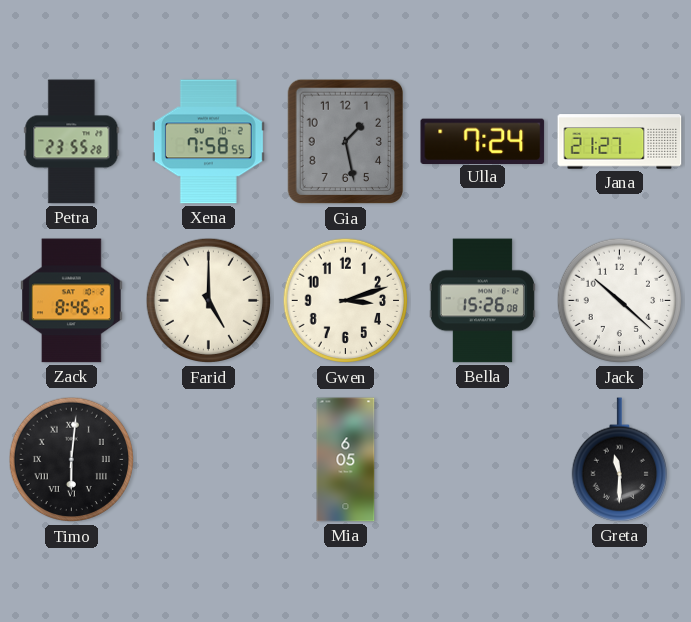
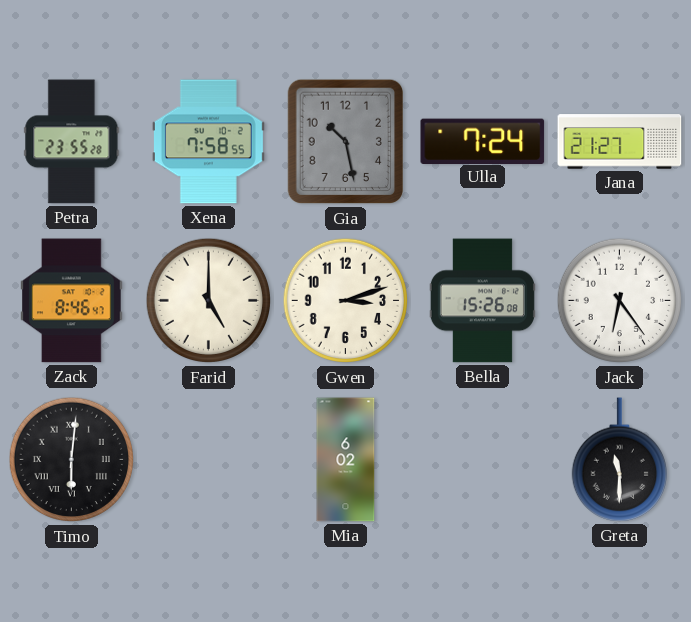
Gia: 1:28 -> 10:28
Jack: 10:22 -> 6:24
Mia: 6:05 -> 6:02
